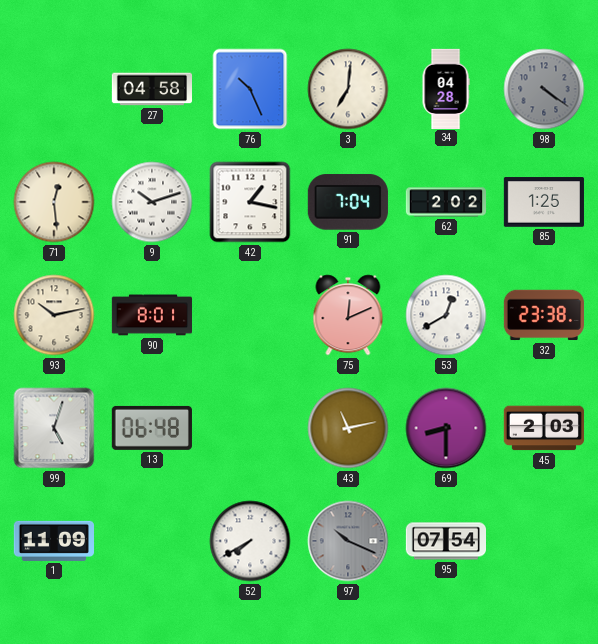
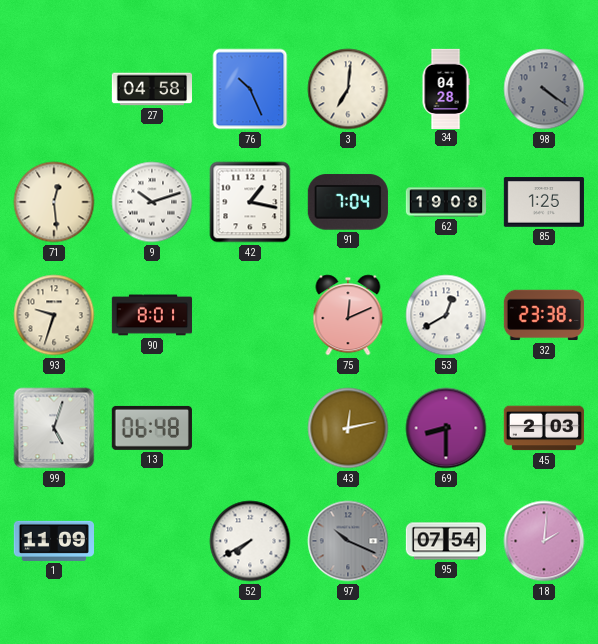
62: 2:02 -> 19:08
93: 10:13 -> 9:33
43: 11:13 -> 12:13
18: none -> 2:01
